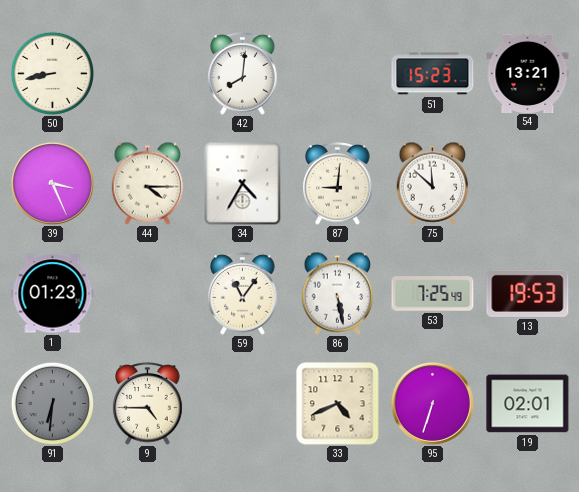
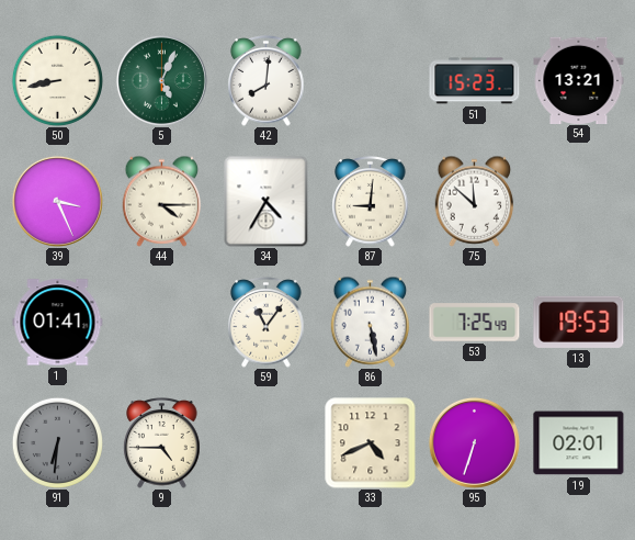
5: none -> 5:04
1: 01:23 -> 01:41
